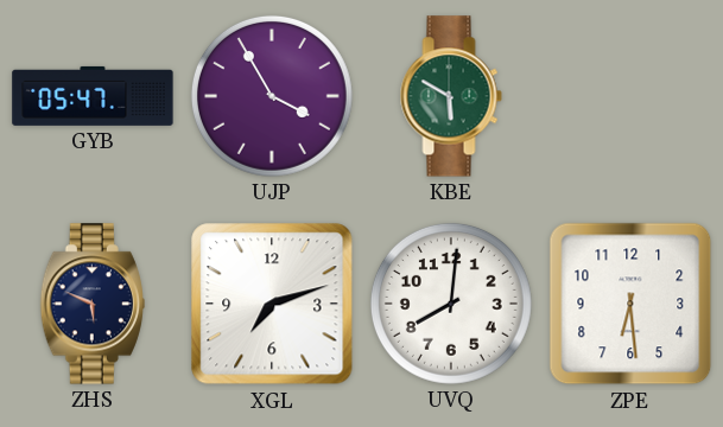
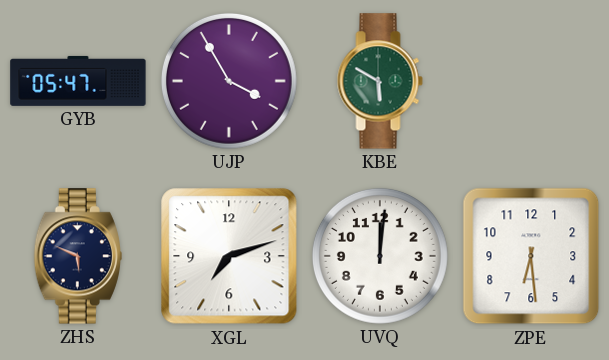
UVQ: 8:01 -> 12:01
